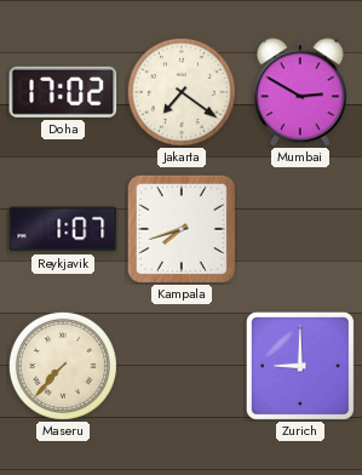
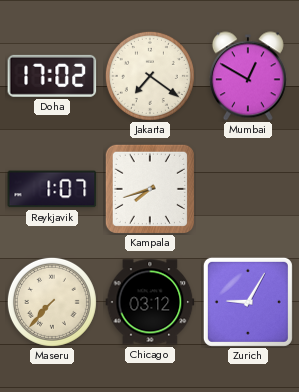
Mumbai: 2:50 -> 12:50
Chicago: none -> 03:12
Zurich: 9:00 -> 9:05
